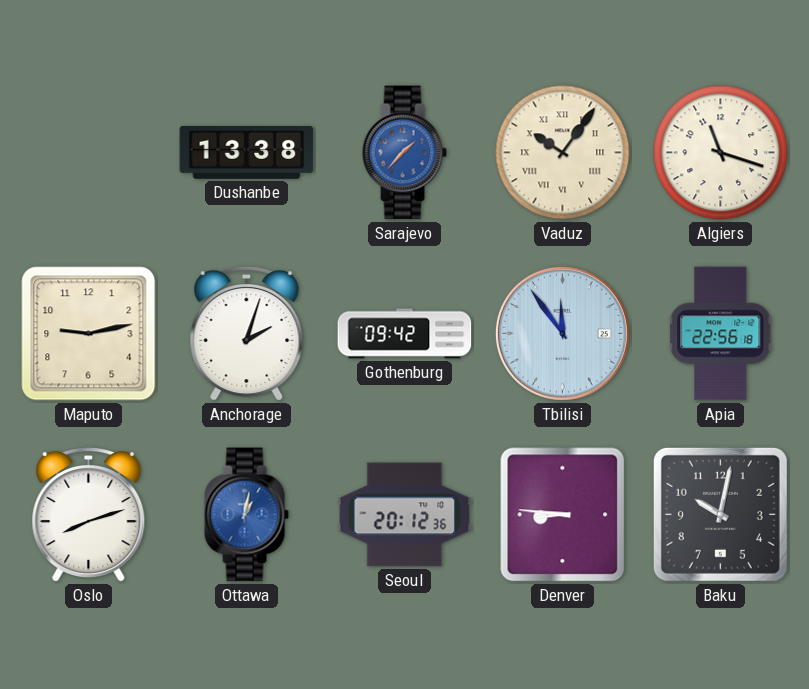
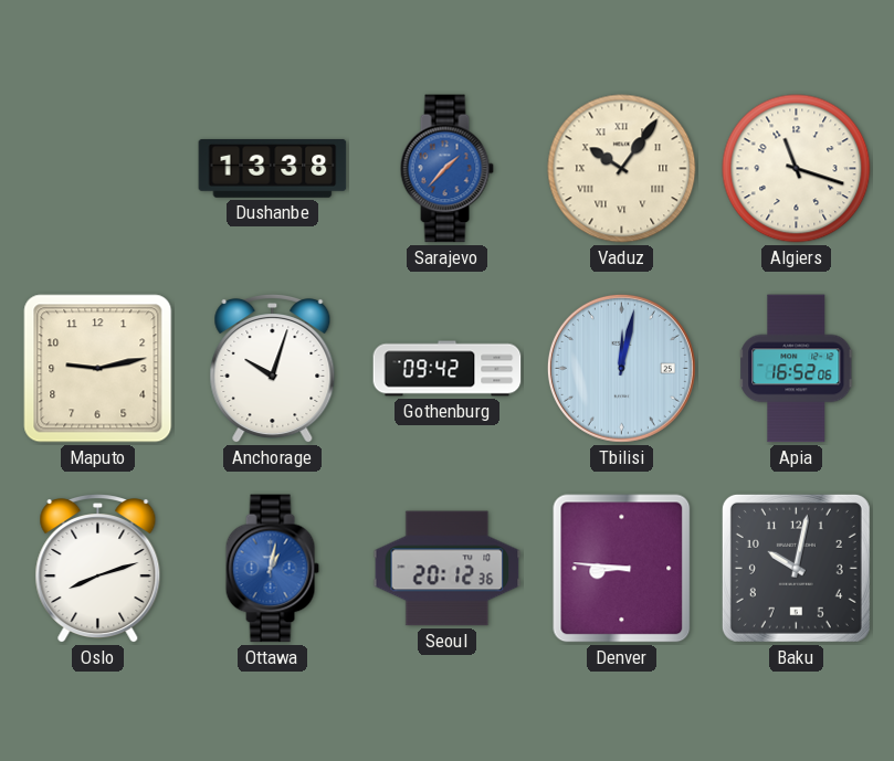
Anchorage: 2:03 -> 10:03
Tbilisi: 11:54 -> 12:02
Apia: 22:56 -> 16:52
